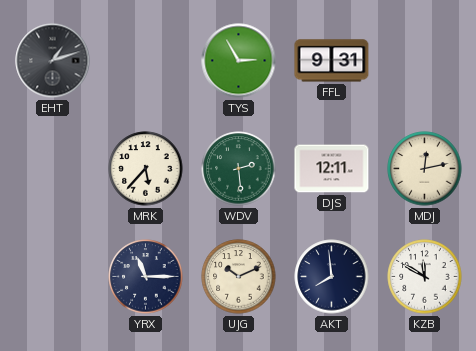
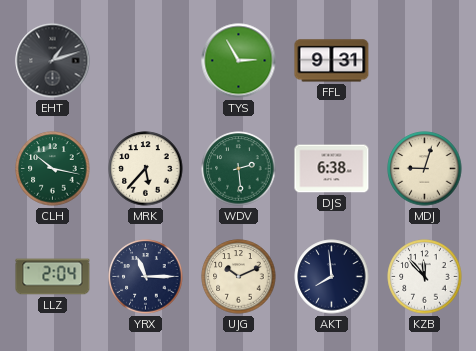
CLH: none -> 10:17
DJS: 12:11 -> 6:38
MDJ: 12:13 -> 9:03
LLZ: none -> 2:04
KZB: 11:50 -> 11:53
